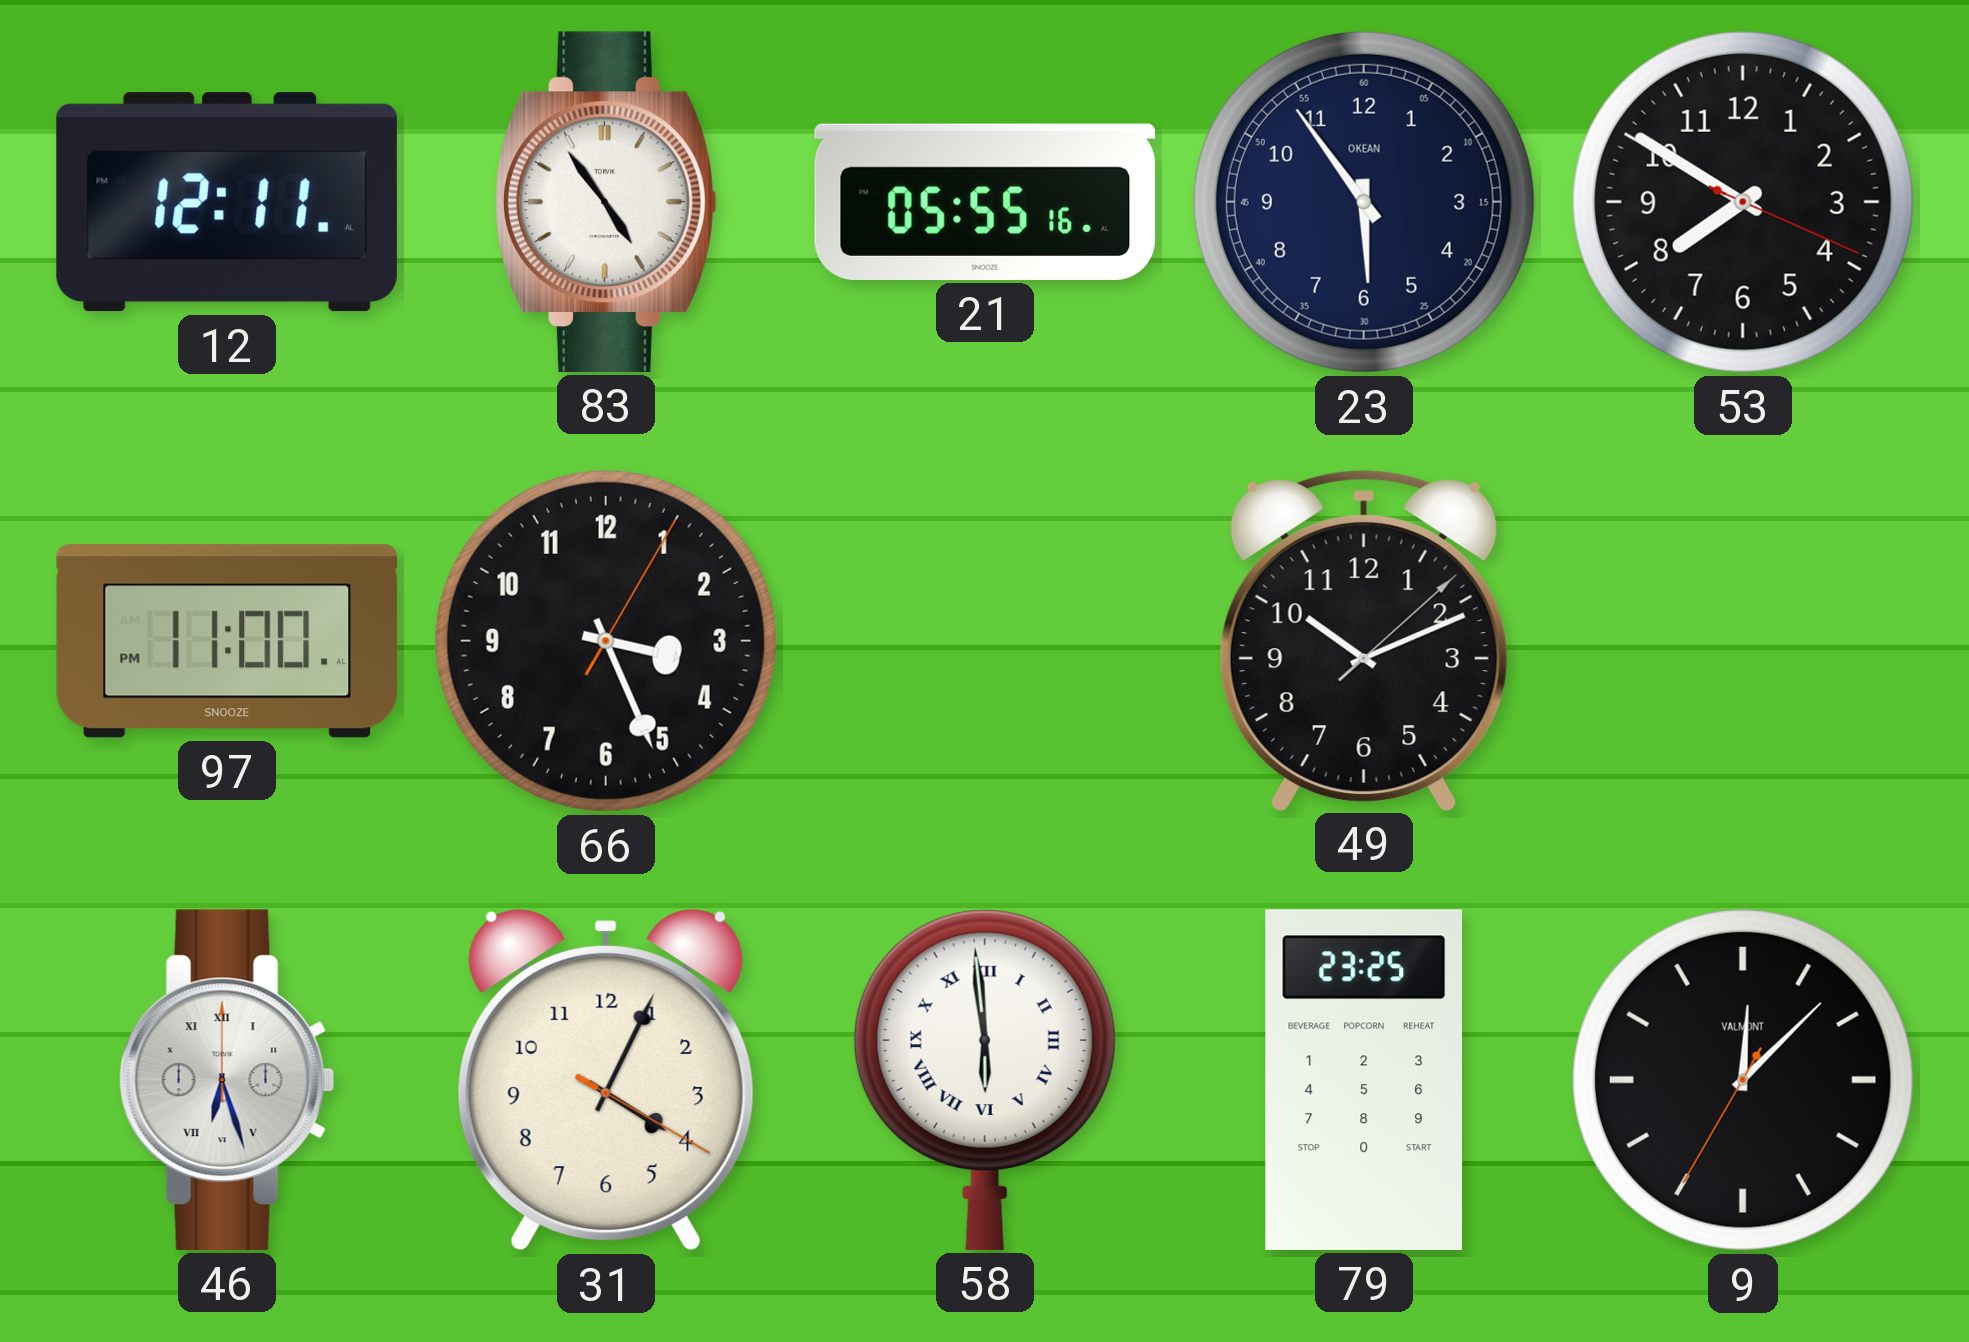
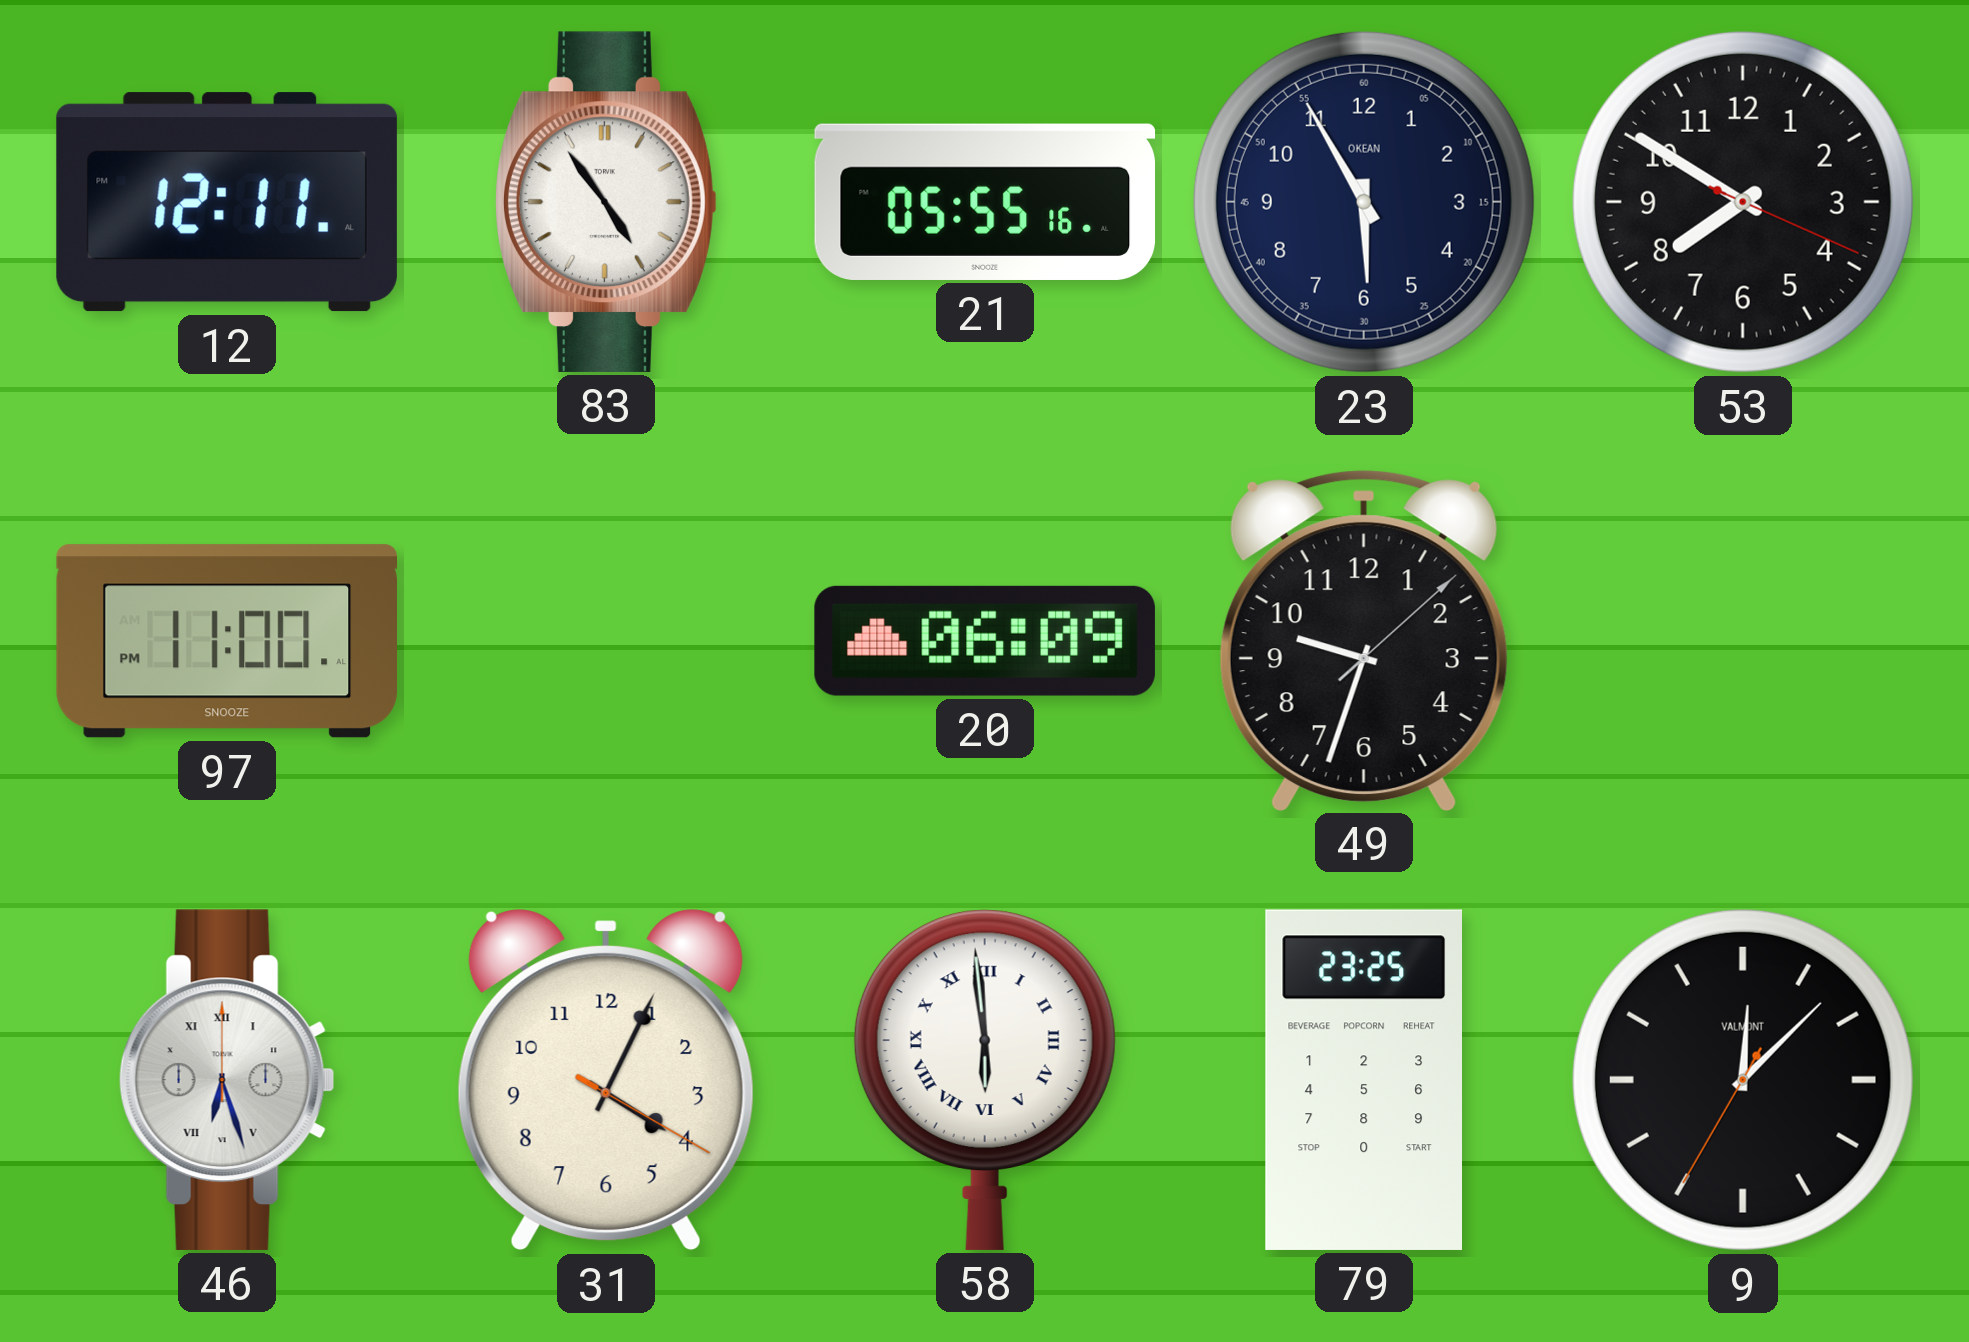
23: 5:54 -> 5:55
66: 3:26 -> none
20: none -> 06:09
49: 10:11 -> 9:33
